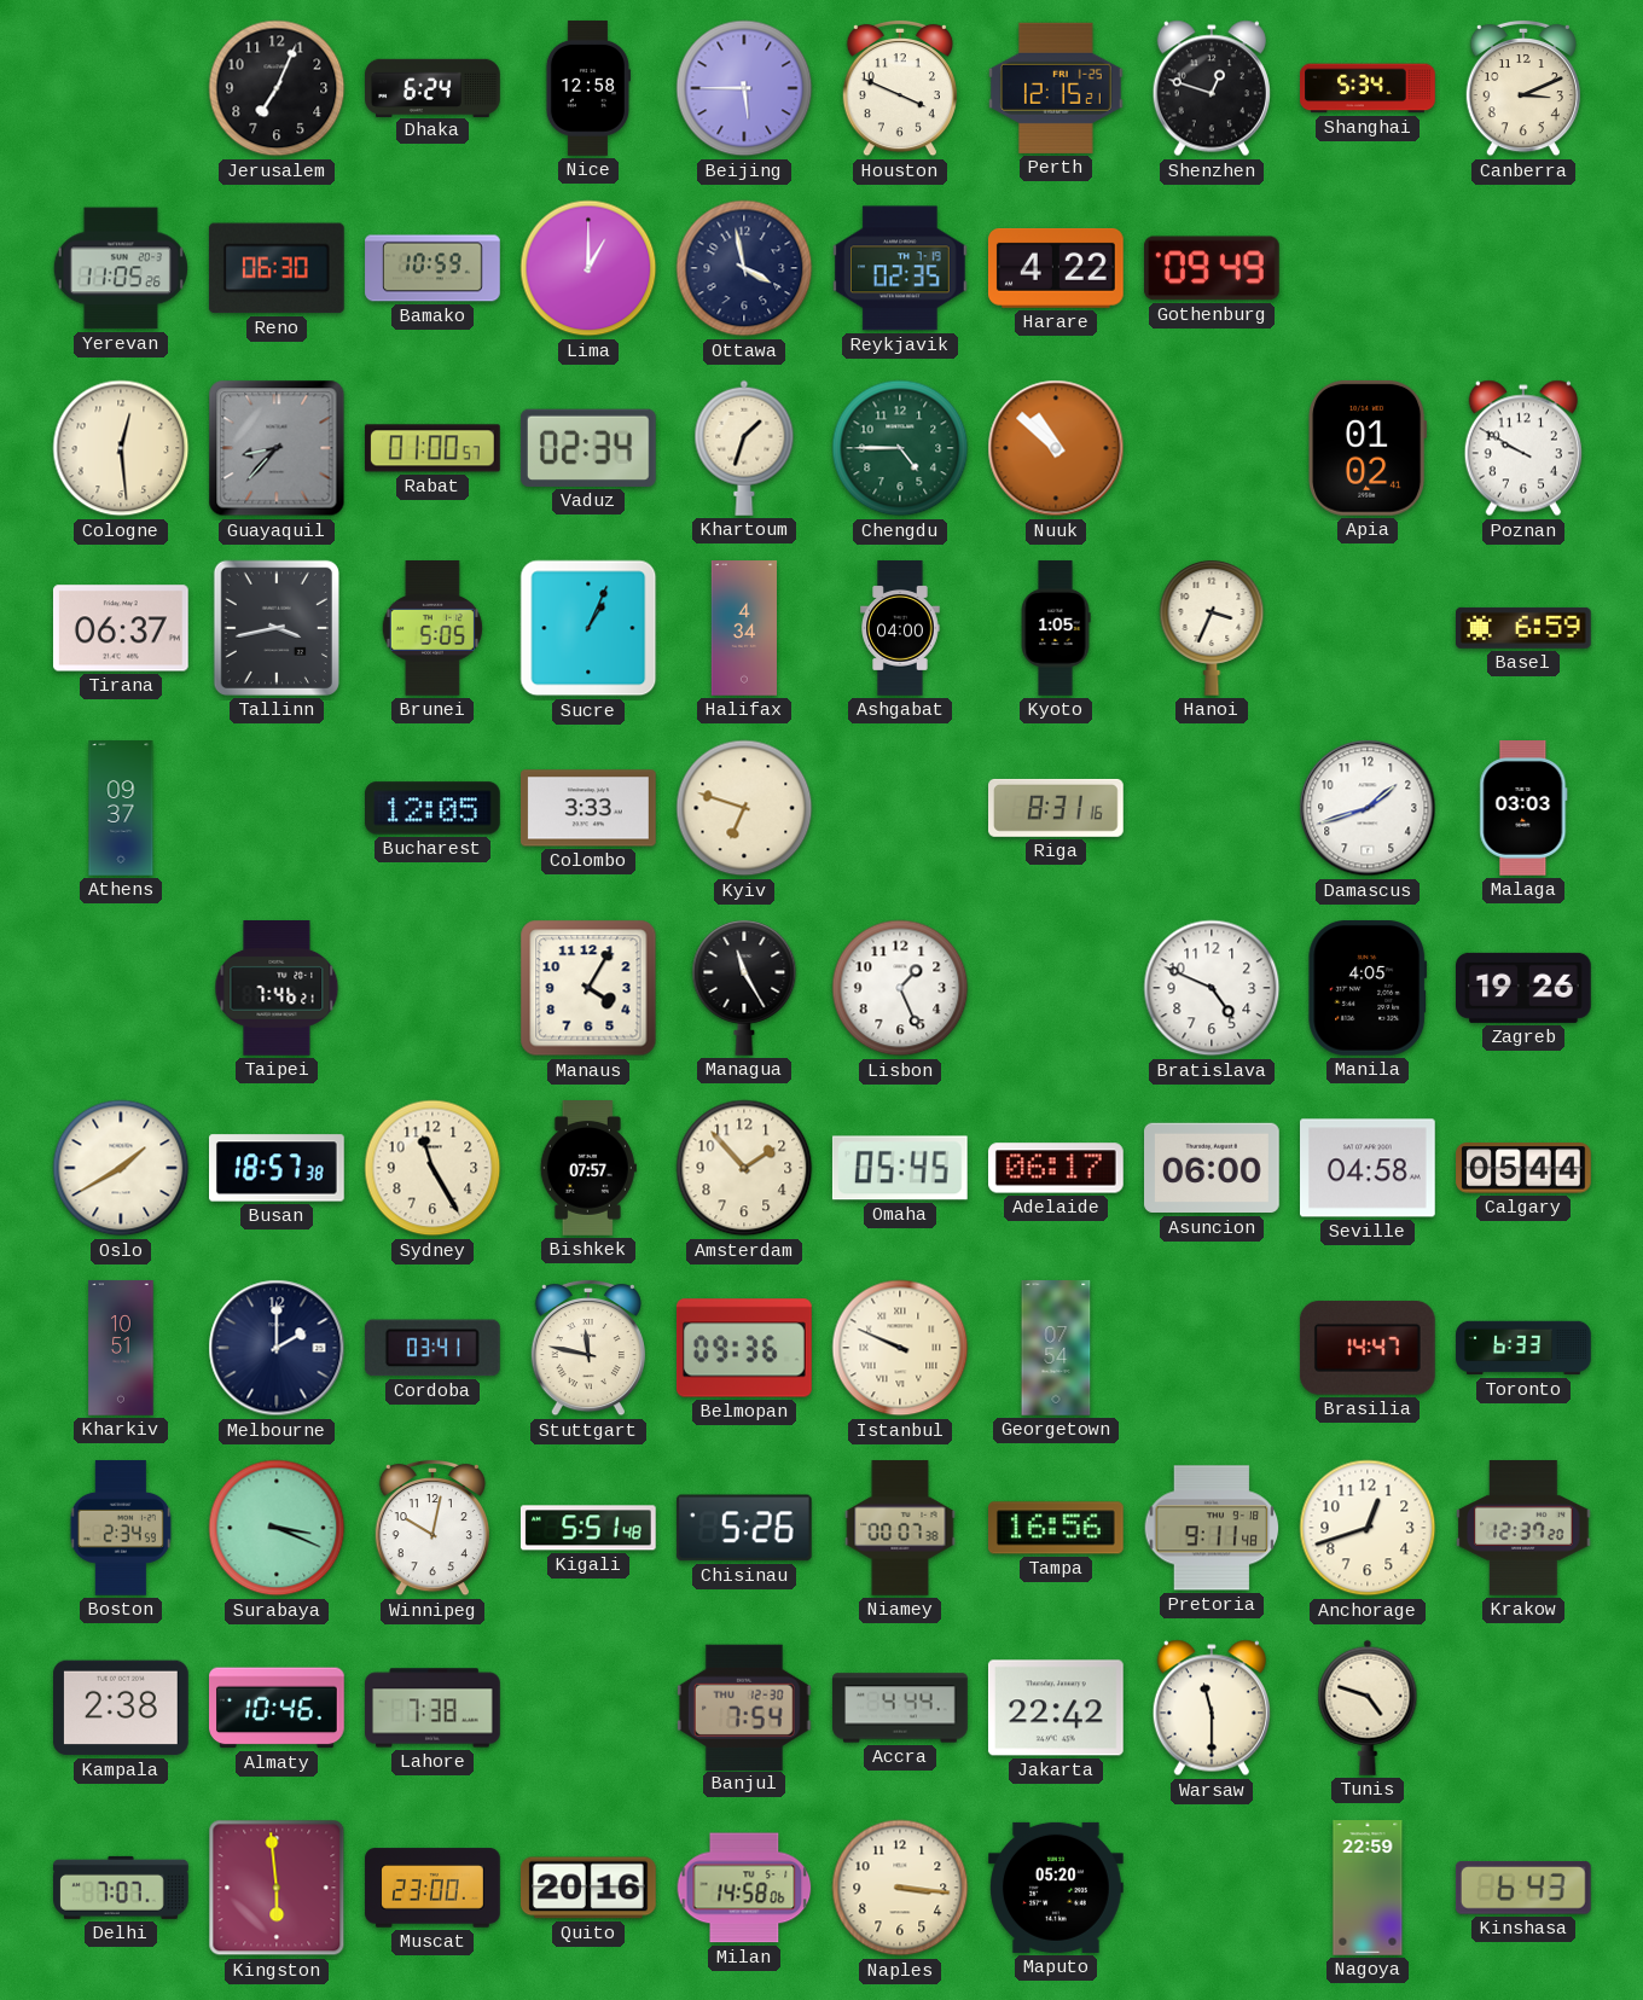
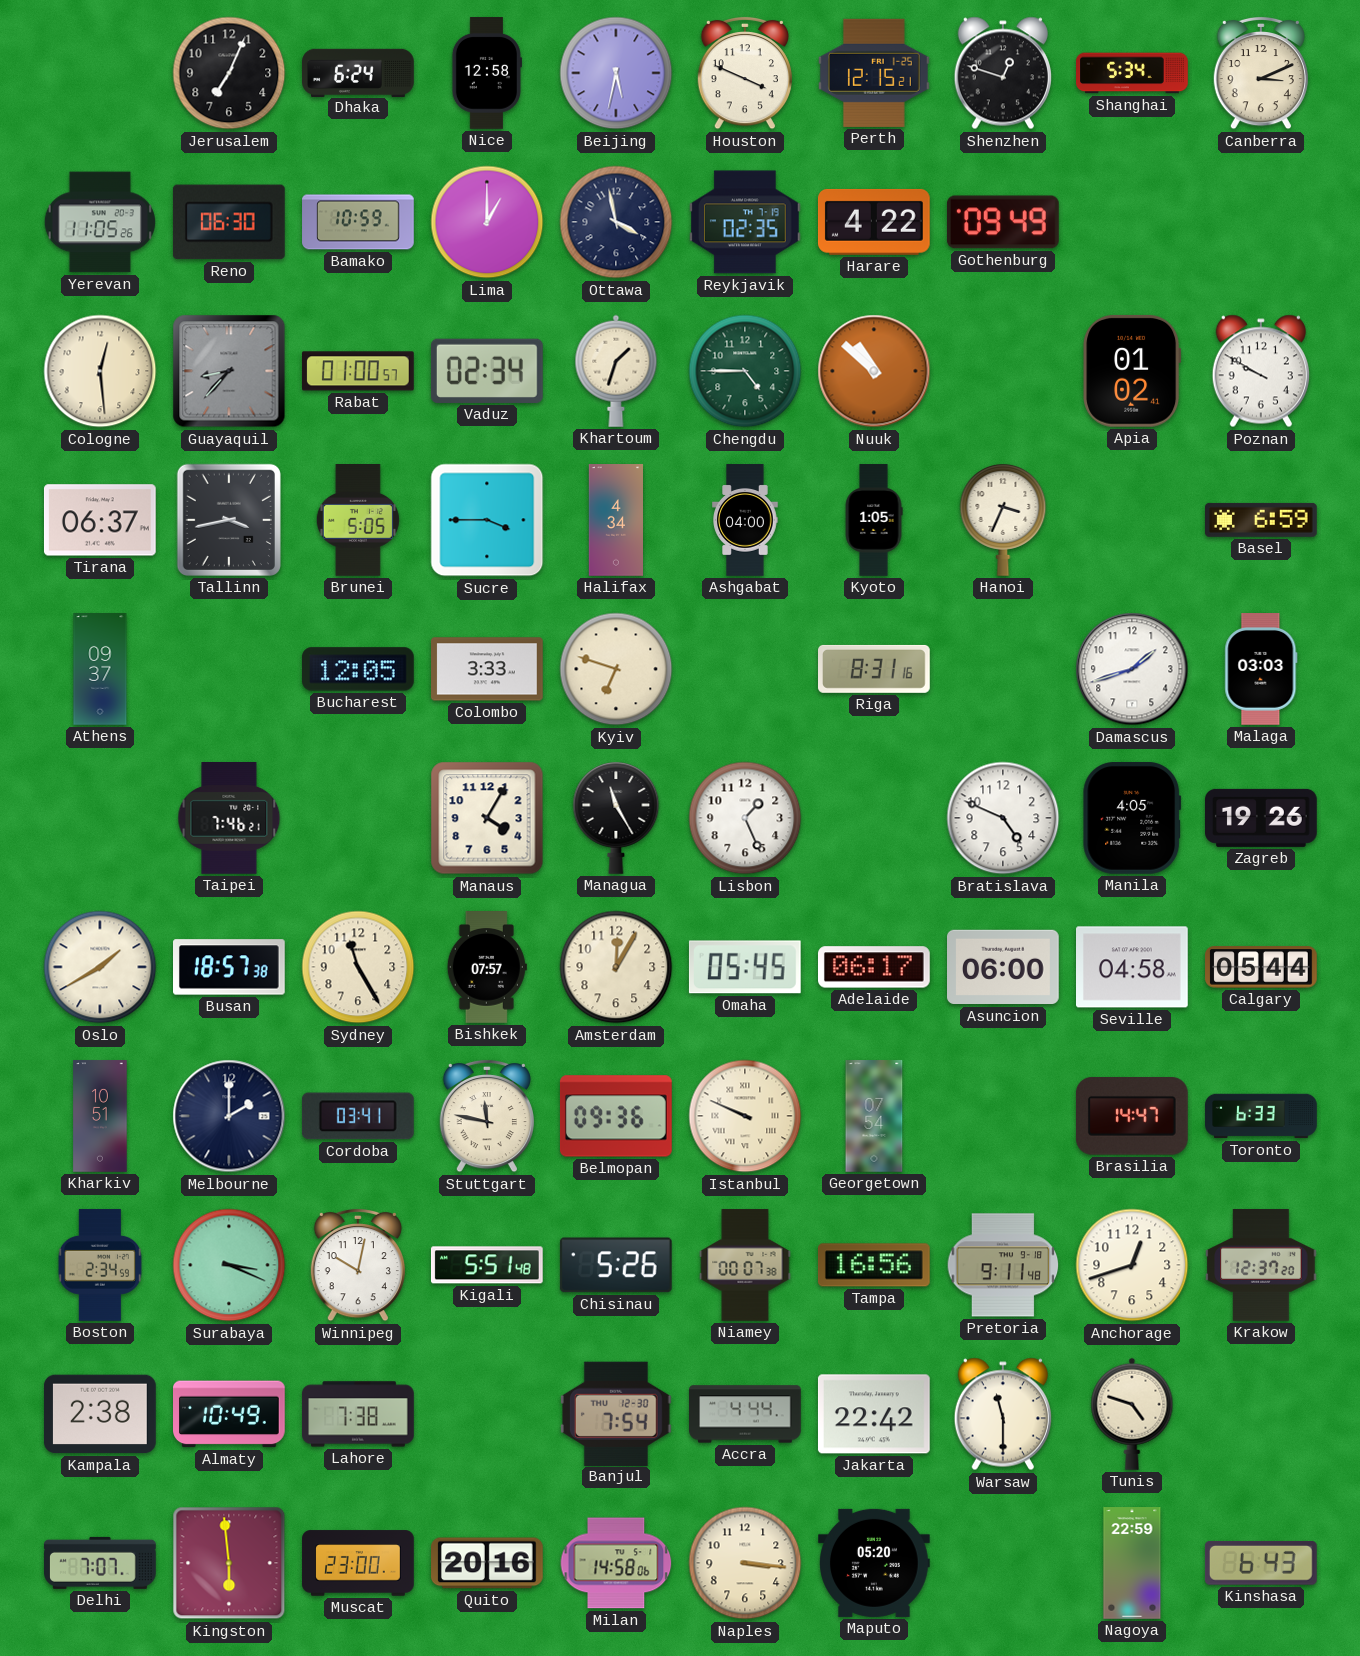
Beijing: 5:45 -> 5:32
Sucre: 1:04 -> 3:45
Amsterdam: 1:53 -> 12:05
Almaty: 10:46 -> 10:49
